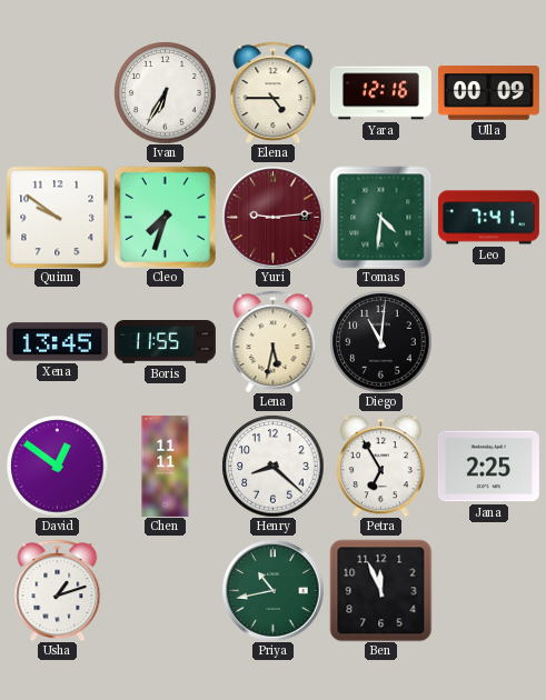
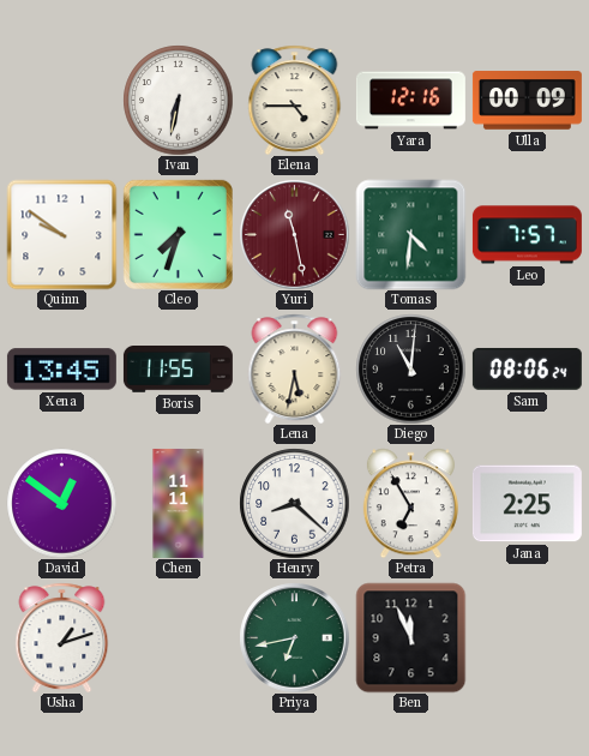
Ivan: 6:35 -> 6:32
Yuri: 9:14 -> 11:28
Leo: 7:41 -> 7:57
Sam: none -> 08:06
Priya: 10:43 -> 6:43
